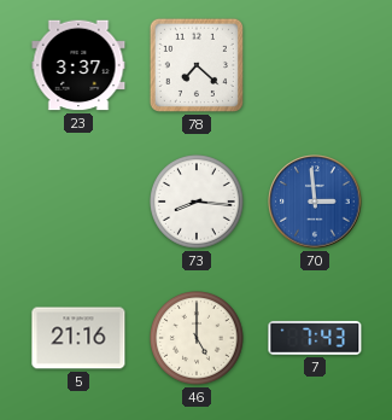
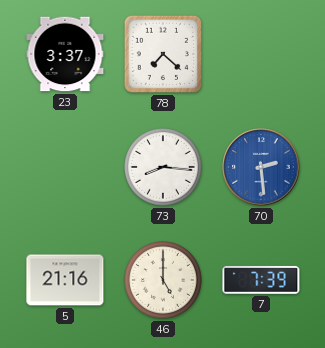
70: 2:59 -> 2:29
7: 7:43 -> 7:39
